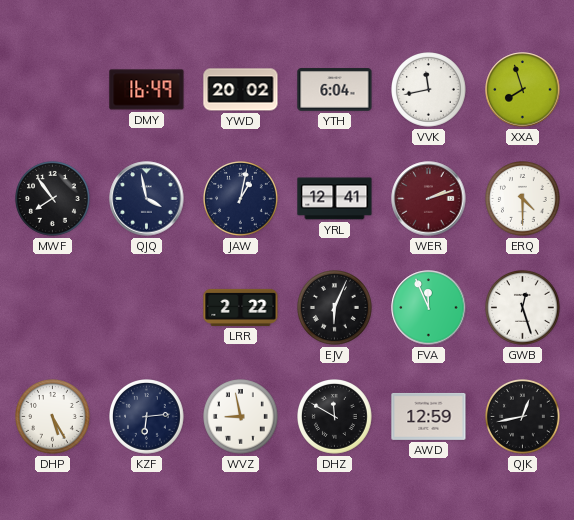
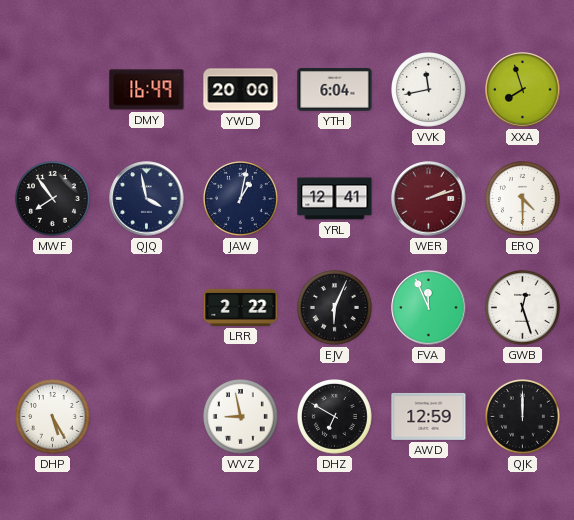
YWD: 20:02 -> 20:00
KZF: 6:14 -> none
DHZ: 11:50 -> 6:50
QJK: 12:43 -> 12:00
